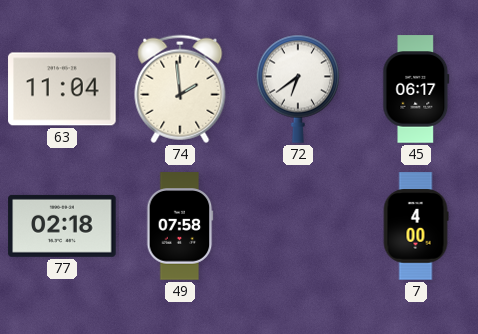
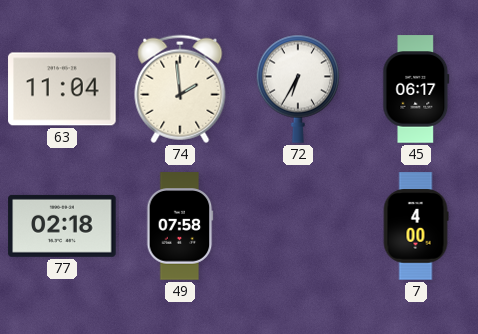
72: 6:39 -> 6:35
